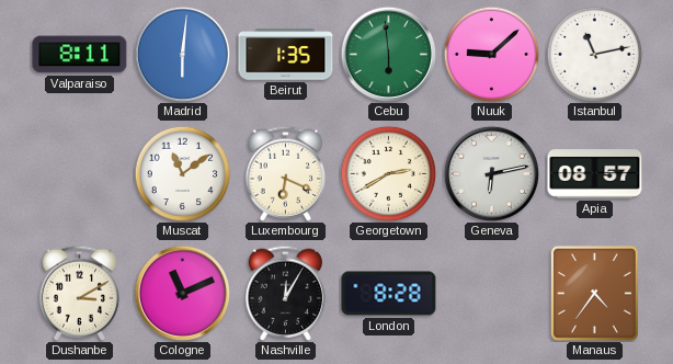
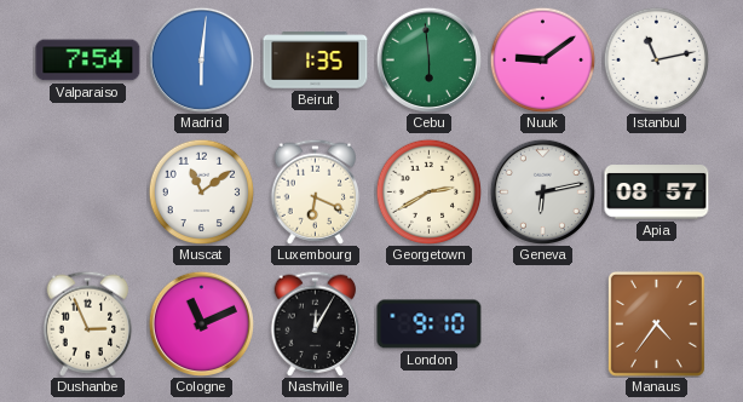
Valparaiso: 8:11 -> 7:54
Nuuk: 9:08 -> 9:09
Dushanbe: 3:10 -> 2:56
London: 8:28 -> 9:10
